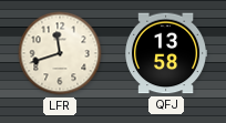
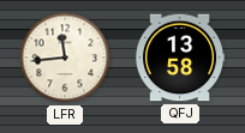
LFR: 11:42 -> 11:44
